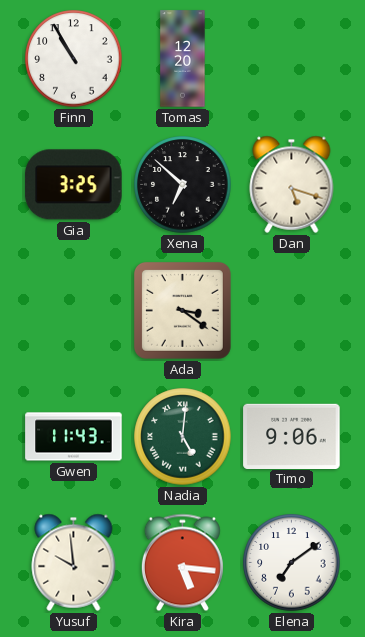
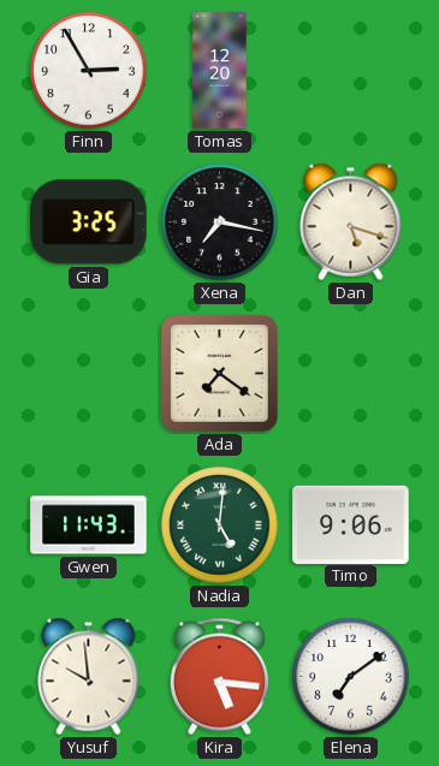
Finn: 10:55 -> 2:55
Xena: 6:52 -> 7:17
Ada: 3:21 -> 7:21
